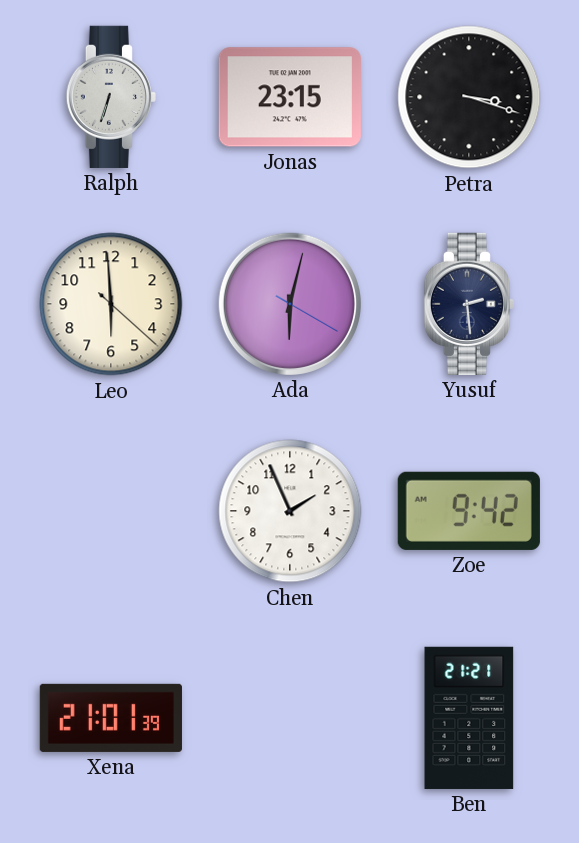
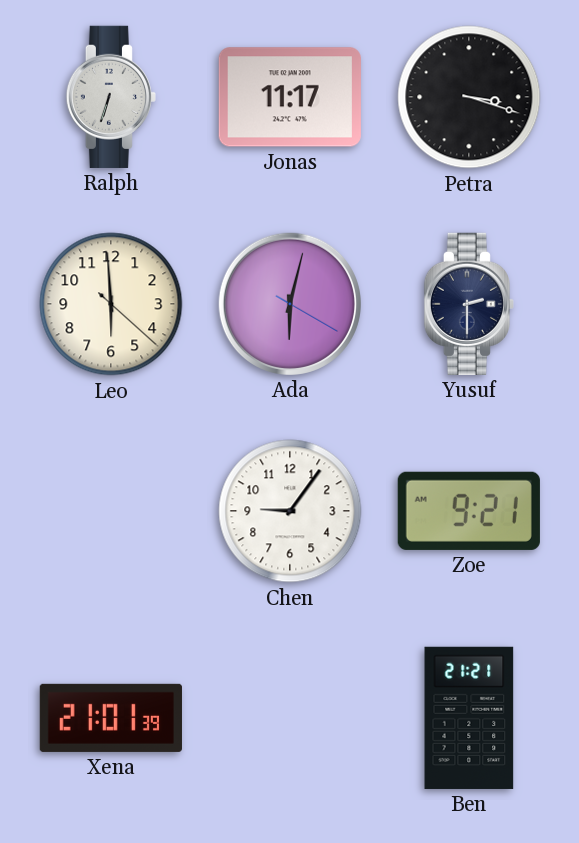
Jonas: 23:15 -> 11:17
Yusuf: 2:29 -> 2:30
Chen: 1:56 -> 9:06
Zoe: 9:42 -> 9:21
